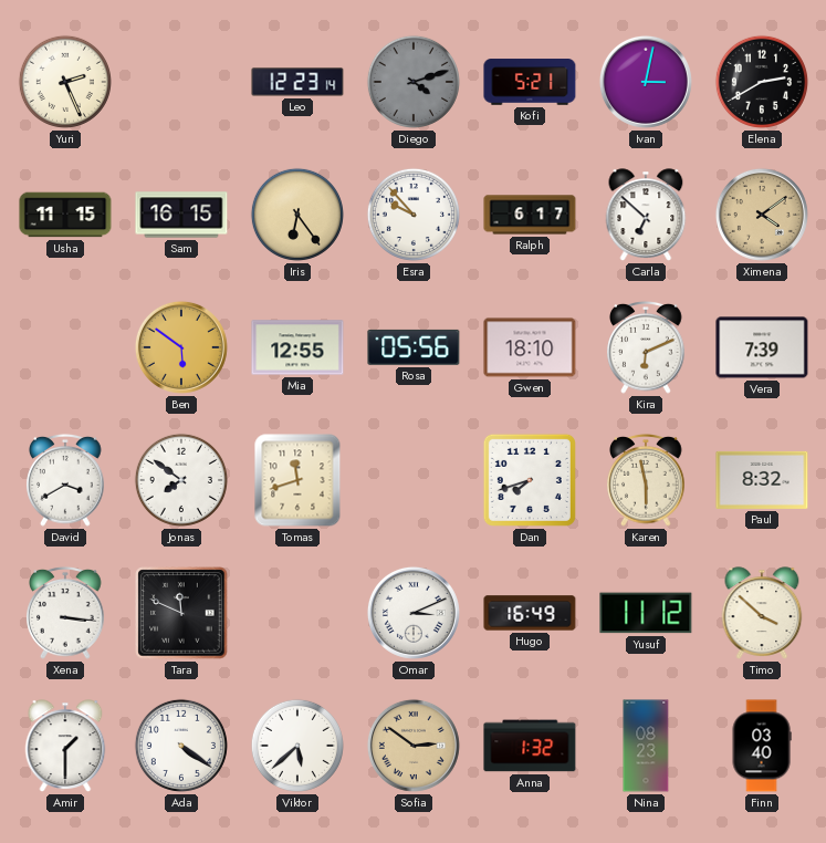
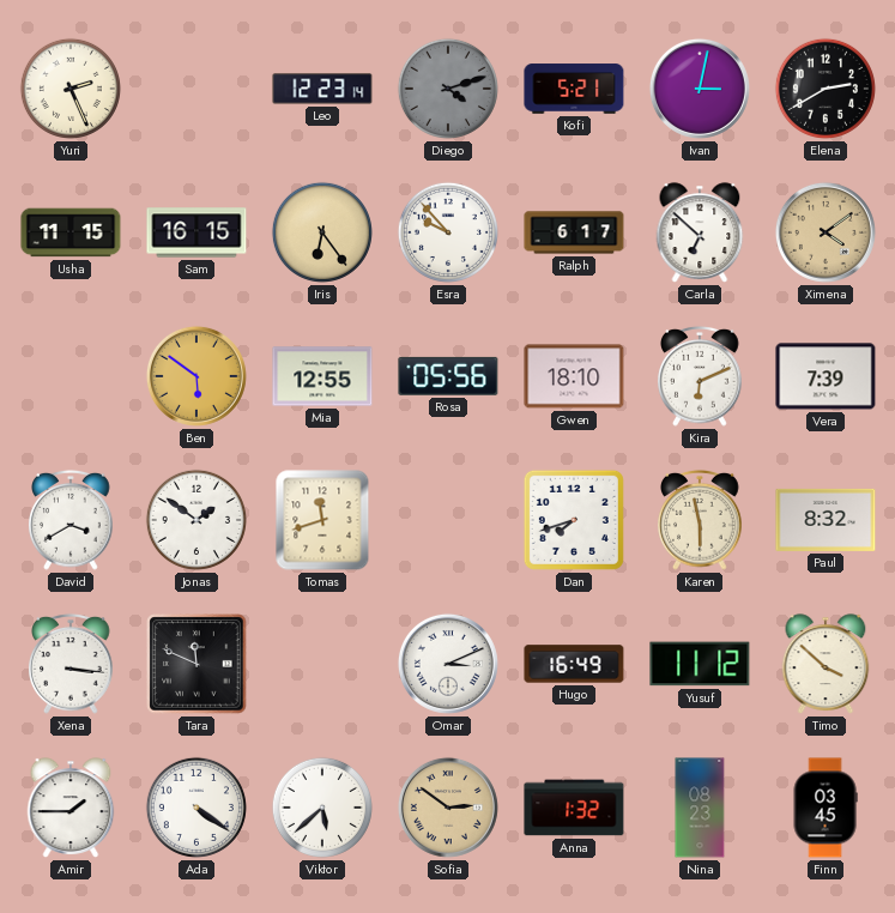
Jonas: 7:51 -> 1:51
Amir: 1:30 -> 1:45
Finn: 03:40 -> 03:45
